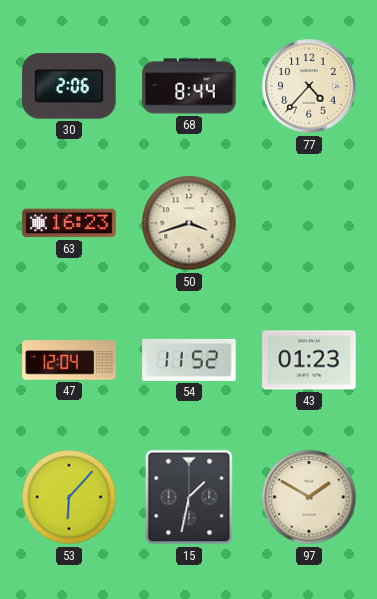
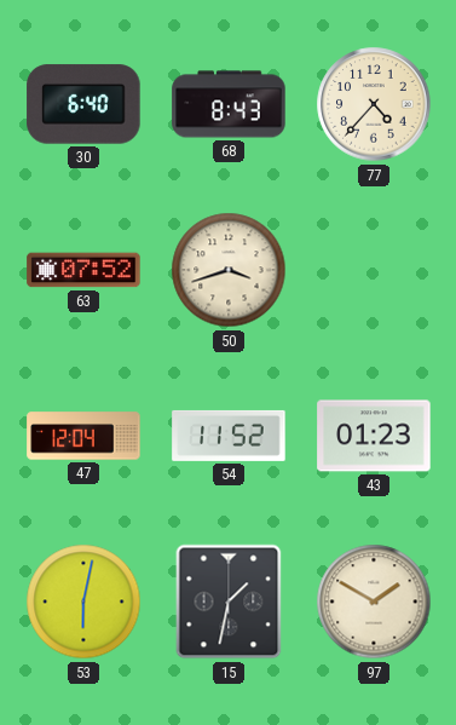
30: 2:06 -> 6:40
68: 8:44 -> 8:43
63: 16:23 -> 07:52
53: 6:07 -> 6:02
